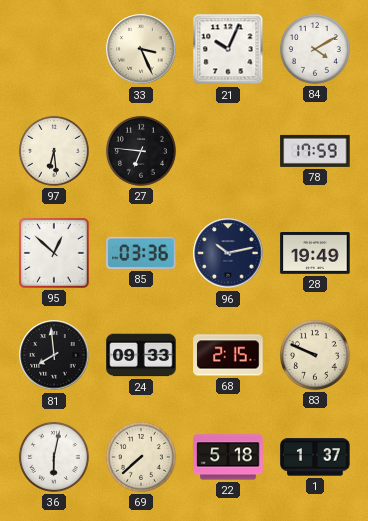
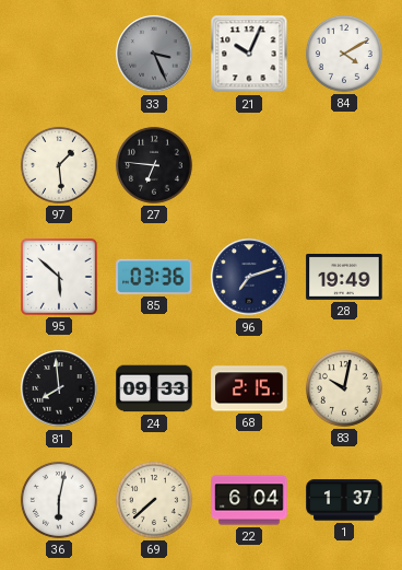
33 dial: cream -> grey
97: 6:29 -> 1:29
78: 17:59 -> none
95: 12:52 -> 5:52
96: 10:13 -> 7:12
83: 9:49 -> 10:02
22: 5:18 -> 6:04
